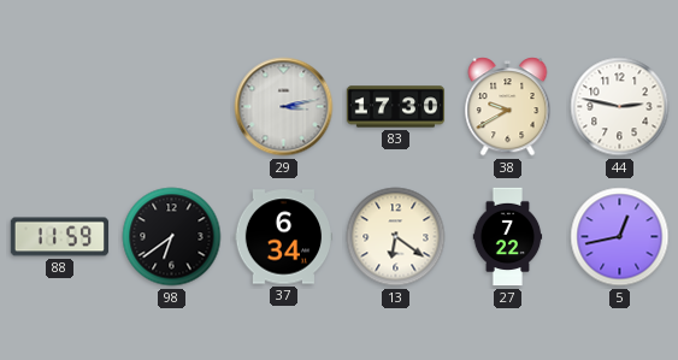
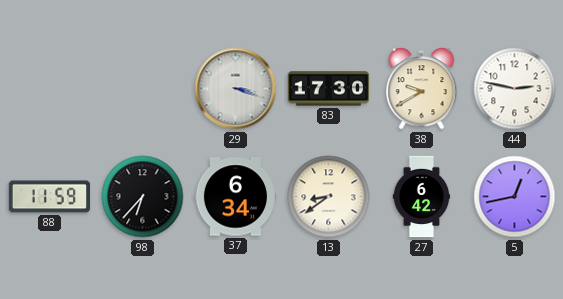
29: 3:13 -> 3:18
98: 6:39 -> 6:37
13: 6:21 -> 8:39
27: 7:22 -> 6:42
